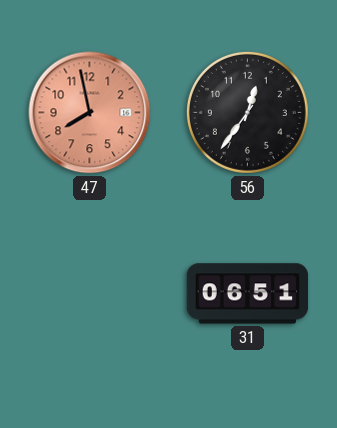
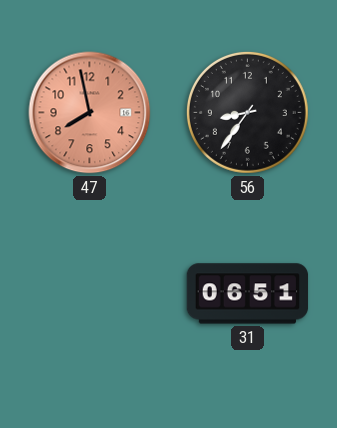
56: 12:36 -> 8:36
